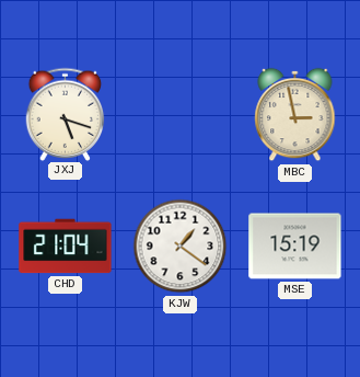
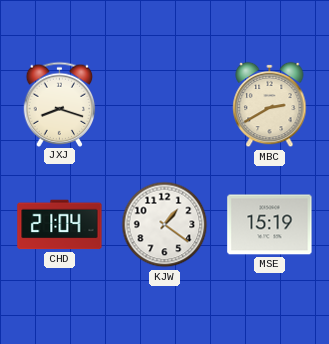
JXJ: 5:18 -> 8:18
MBC: 2:58 -> 2:40
